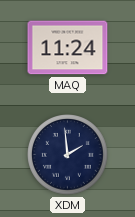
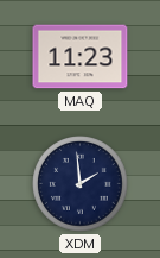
MAQ: 11:24 -> 11:23
